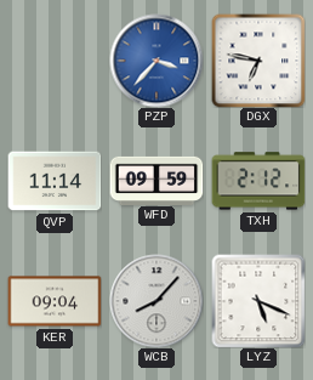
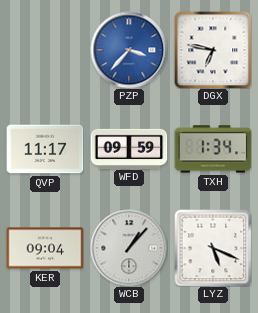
QVP: 11:14 -> 11:17
TXH: 2:12 -> 1:34
WCB: 8:07 -> 1:07
